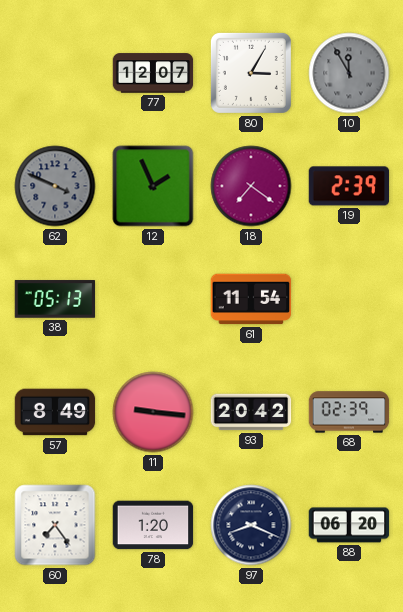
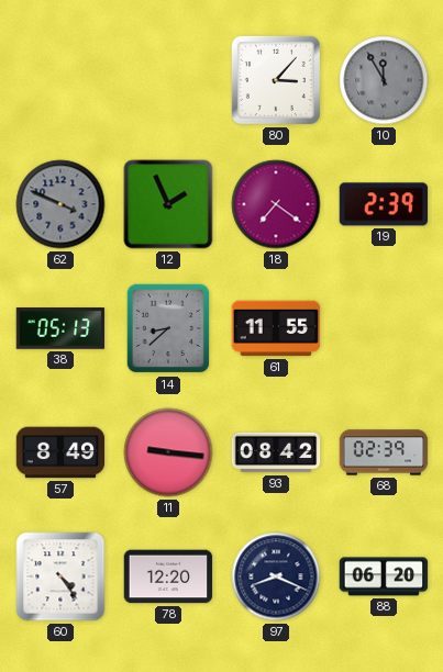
77: 12:07 -> none
80: 3:05 -> 3:07
14: none -> 8:38
61: 11:54 -> 11:55
93: 20:42 -> 08:42
60: 7:24 -> 4:24
78: 1:20 -> 12:20
